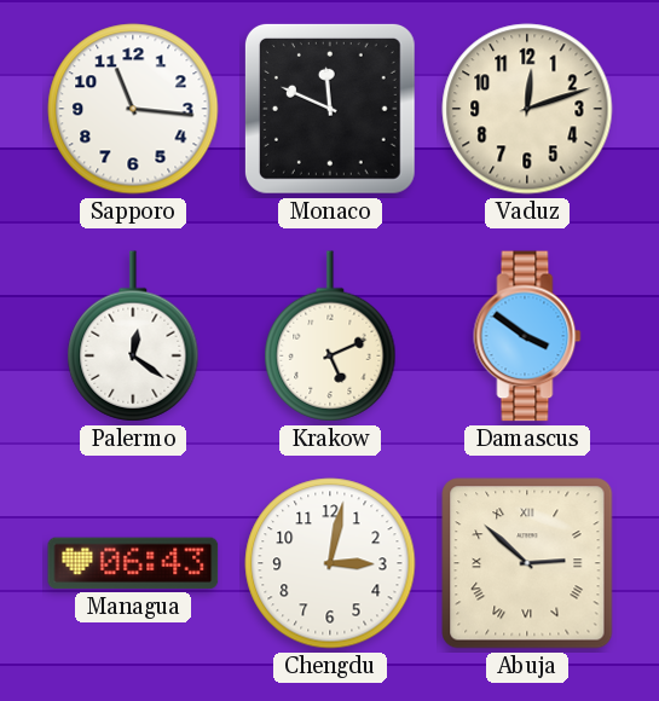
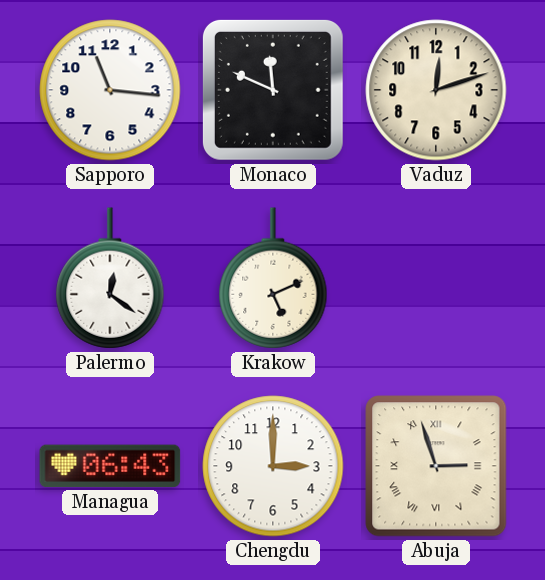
Damascus: 3:51 -> none
Chengdu: 3:02 -> 3:00
Abuja: 2:52 -> 2:57
